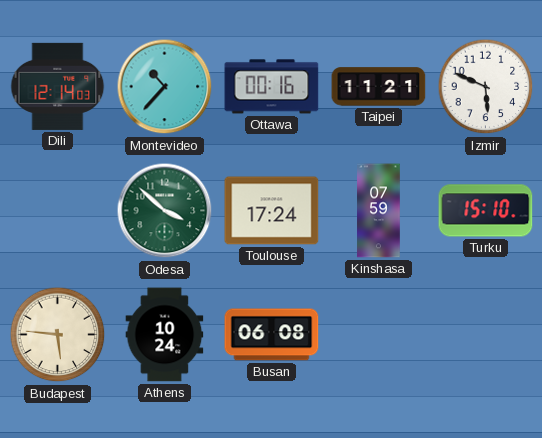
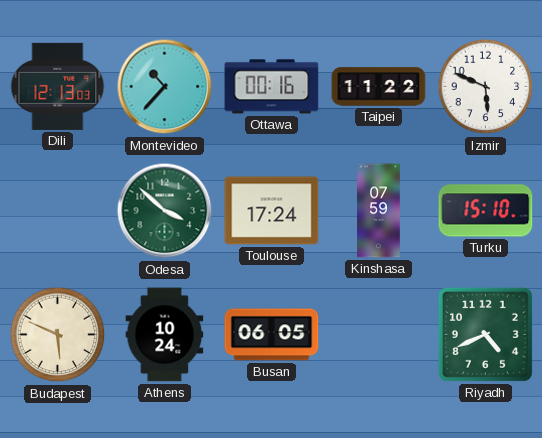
Dili: 12:14 -> 12:13
Taipei: 11:21 -> 11:22
Budapest: 5:46 -> 5:49
Busan: 06:08 -> 06:05
Riyadh: none -> 4:41
